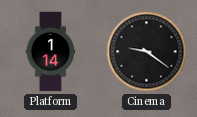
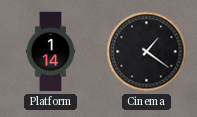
Cinema: 9:21 -> 1:21
